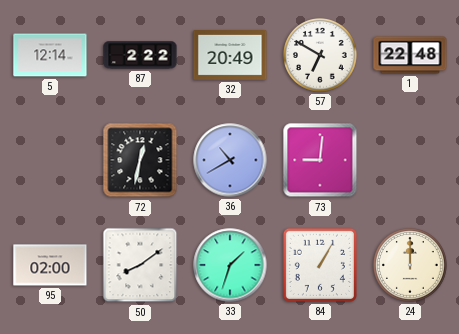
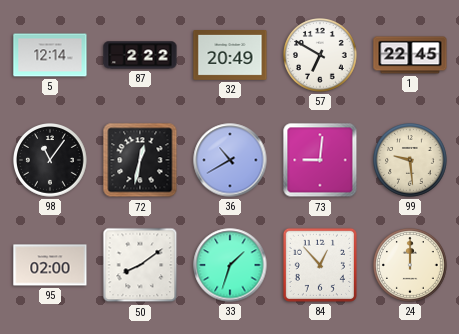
1: 22:48 -> 22:45
98: none -> 11:06
99: none -> 9:29
84: 1:05 -> 12:53
